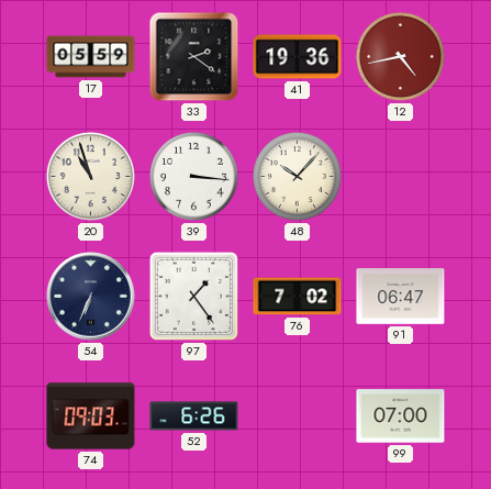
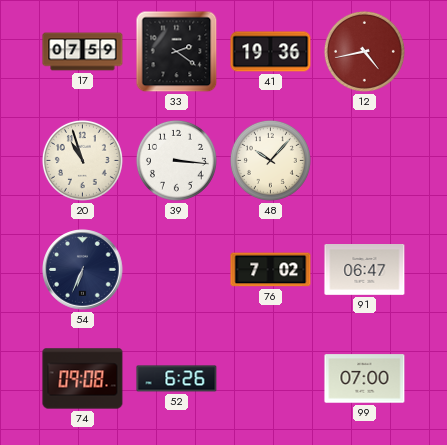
17: 05:59 -> 07:59
97: 1:24 -> none
74: 09:03 -> 09:08
